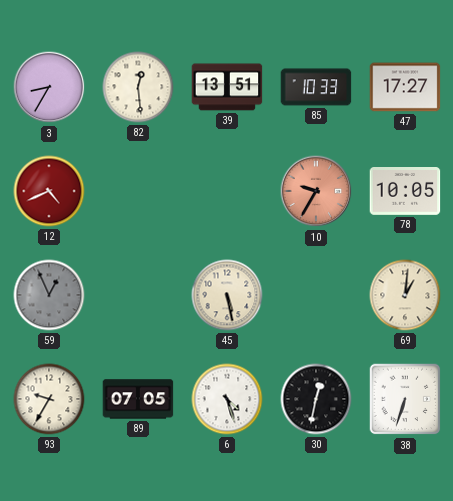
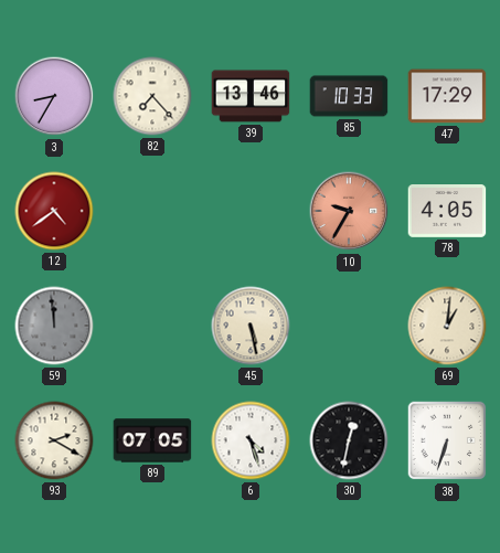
82: 12:29 -> 7:23
39: 13:51 -> 13:46
47: 17:27 -> 17:29
12: 4:41 -> 4:39
78: 10:05 -> 4:05
59: 12:56 -> 11:59
93: 9:35 -> 2:20
